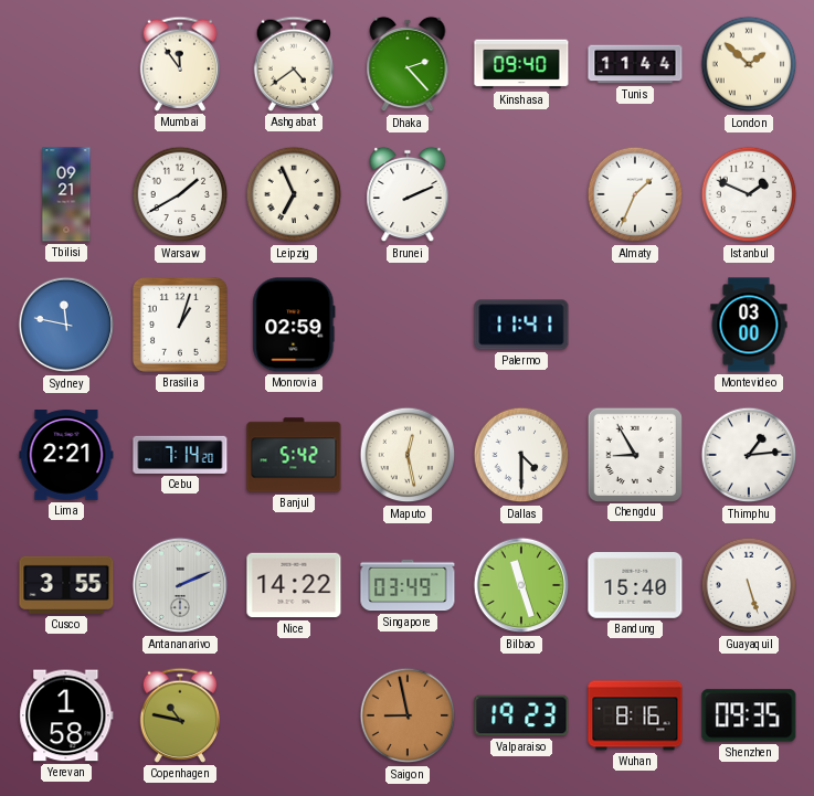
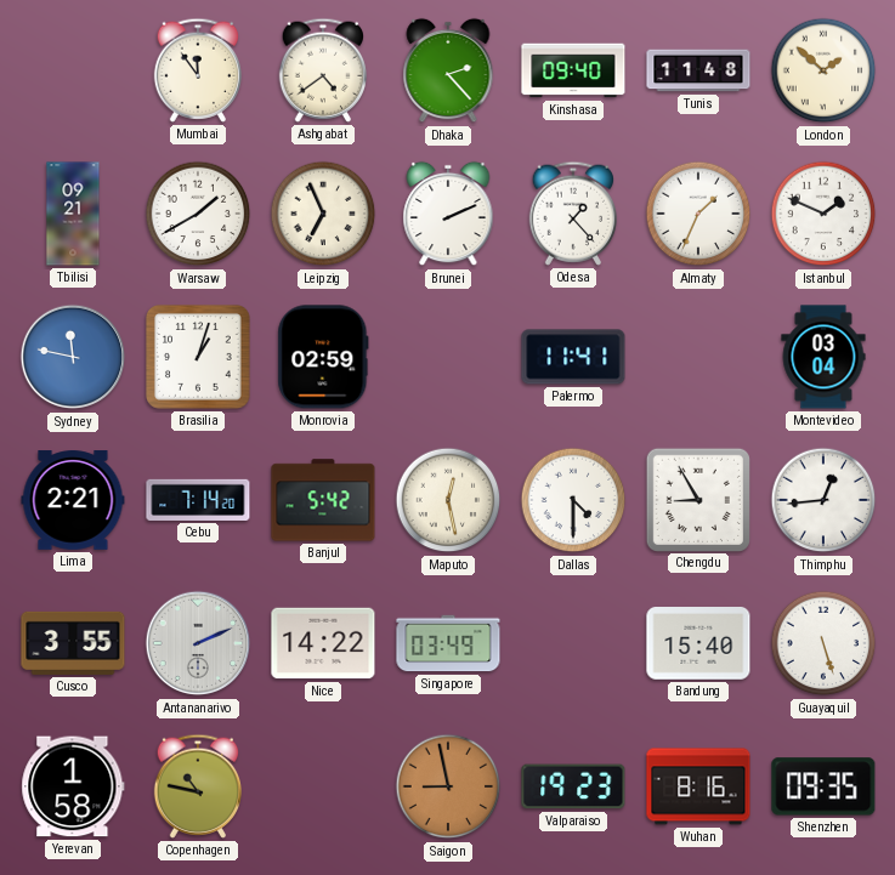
Tunis: 11:44 -> 11:48
Odesa: none -> 1:23
Montevideo: 03:00 -> 03:04
Thimphu: 1:14 -> 12:44
Bilbao: 11:27 -> none
